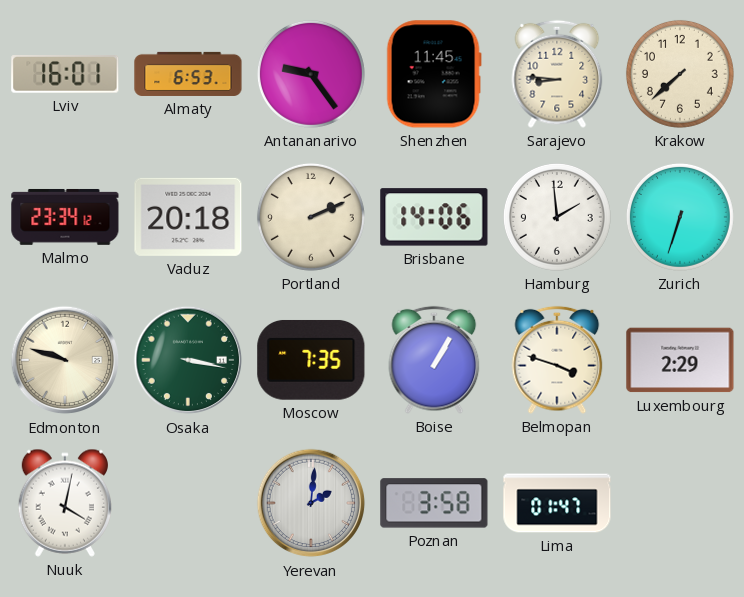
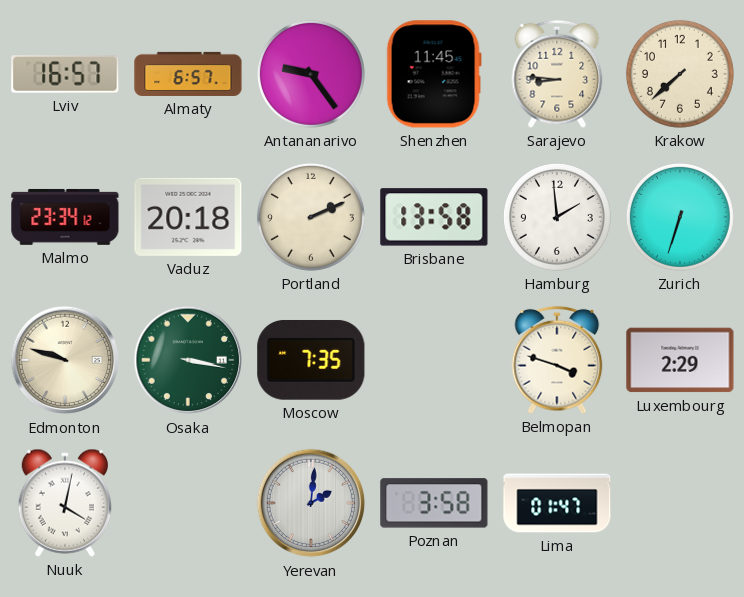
Lviv: 16:01 -> 16:57
Almaty: 6:53 -> 6:57
Brisbane: 14:06 -> 13:58
Boise: 1:05 -> none
